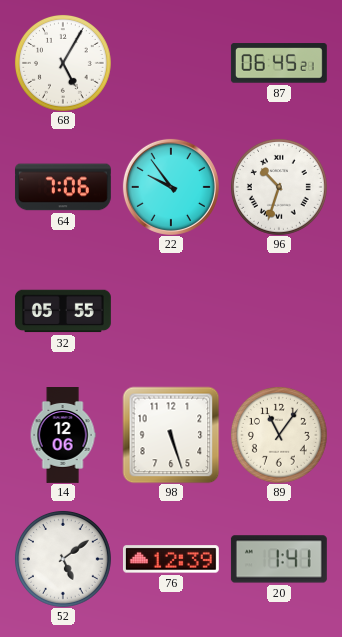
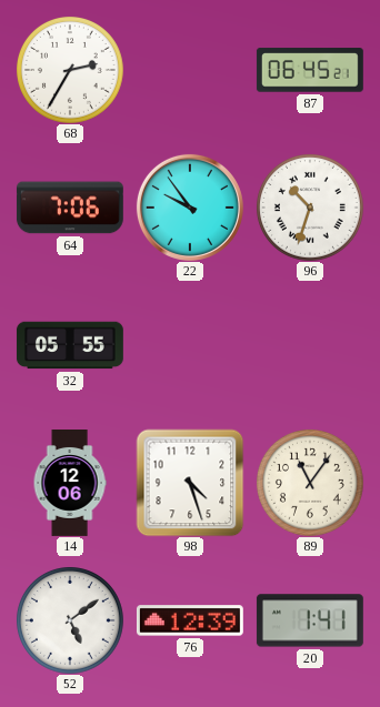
68: 5:05 -> 2:35
98: 5:27 -> 4:27
